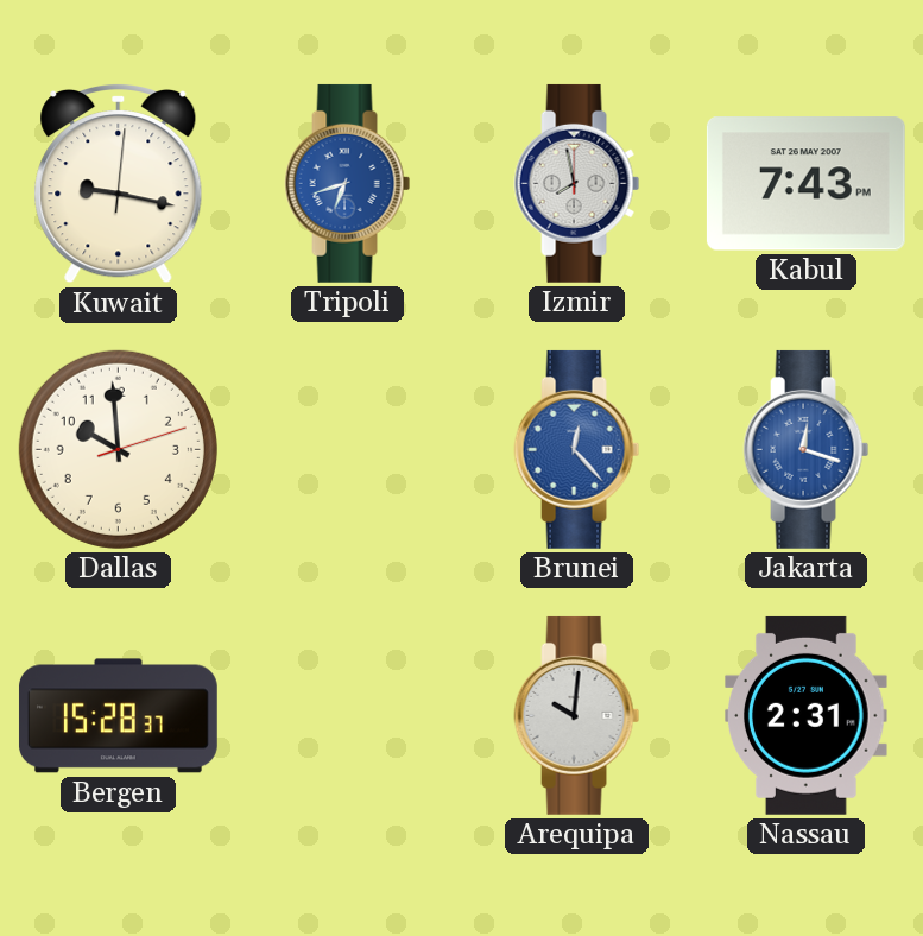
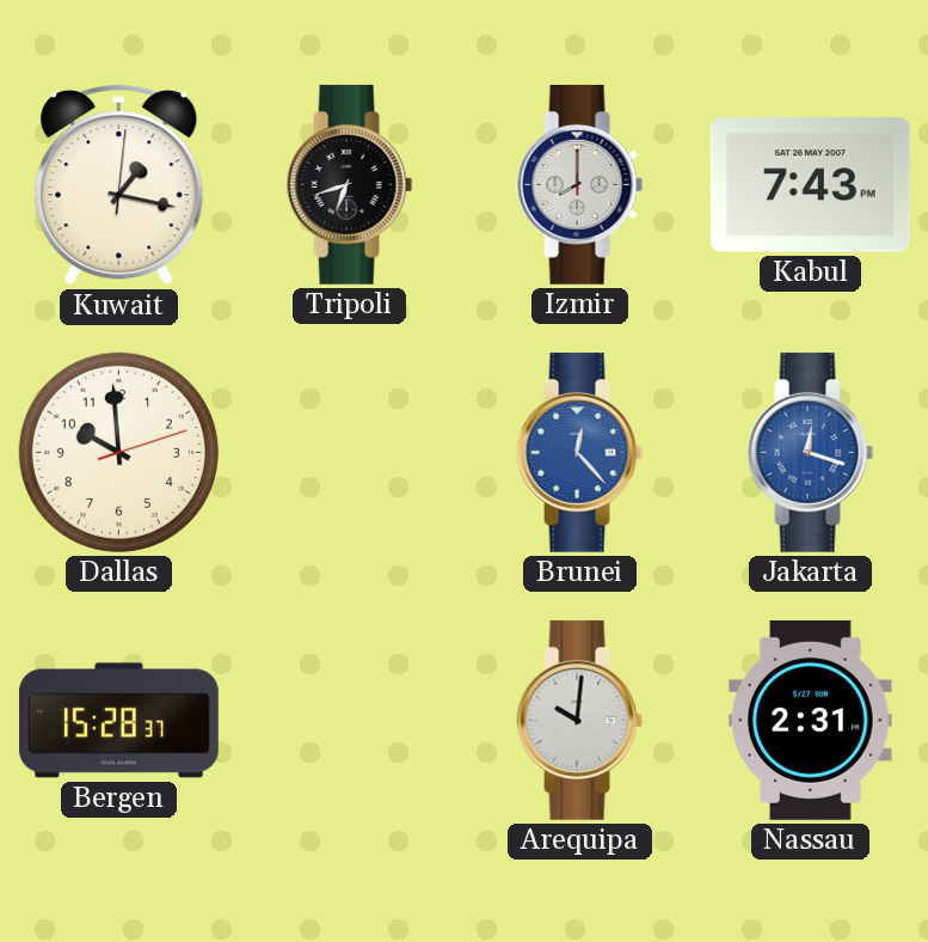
Kuwait: 9:17 -> 1:17
Tripoli dial: blue -> black
Izmir: 7:58 -> 8:00
